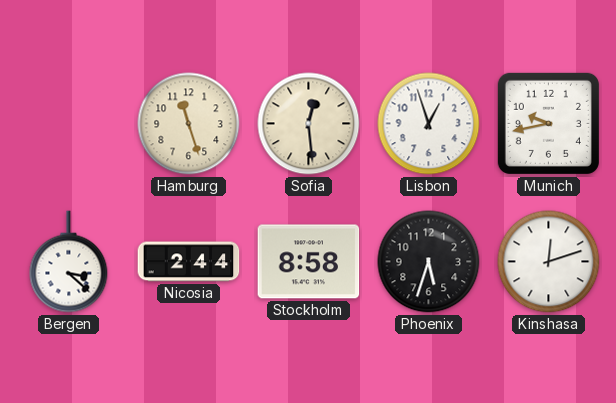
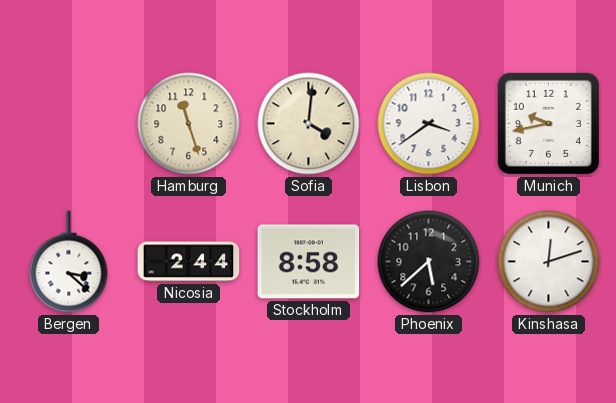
Sofia: 12:29 -> 4:01
Lisbon: 12:57 -> 3:39
Phoenix: 5:33 -> 5:38
